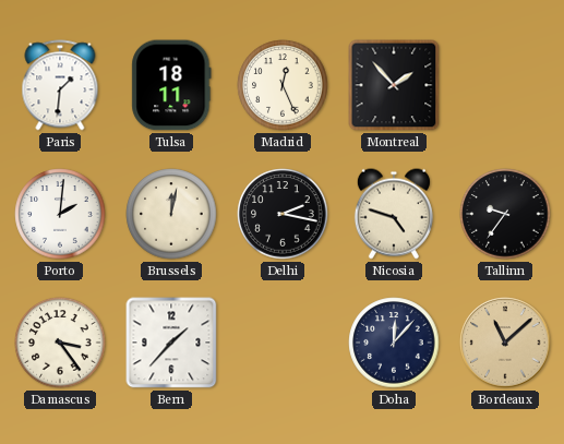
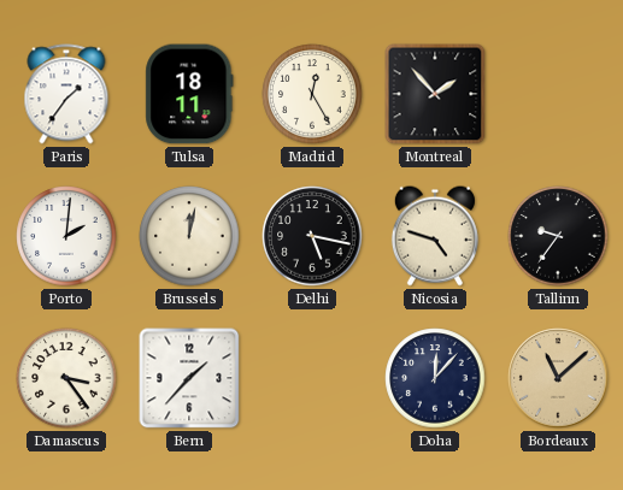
Paris: 1:31 -> 1:36
Madrid: 12:26 -> 12:25
Delhi: 2:17 -> 5:17
